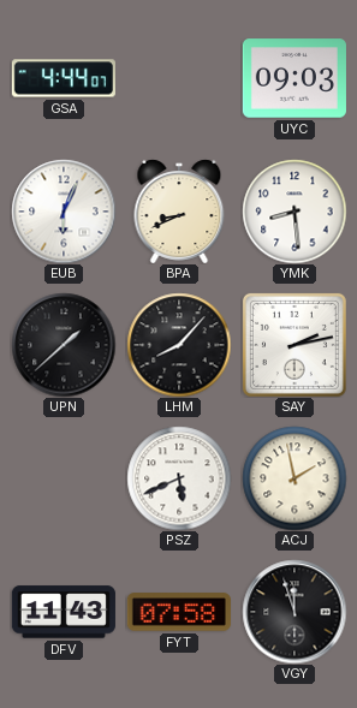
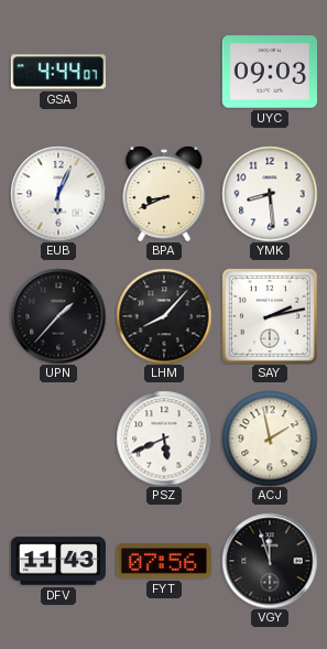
UPN: 1:38 -> 1:37
FYT: 07:58 -> 07:56
